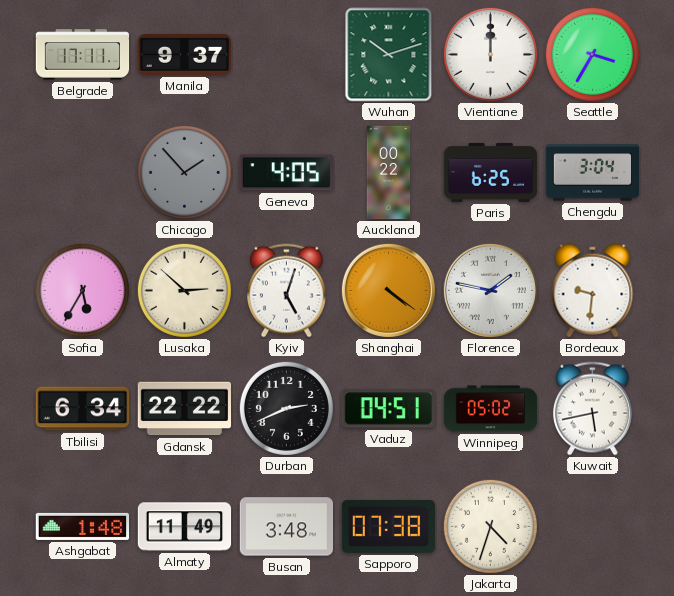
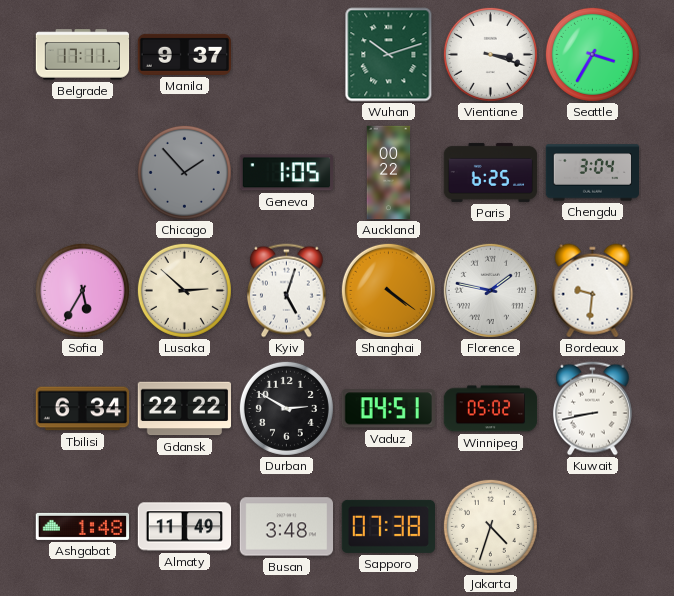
Vientiane: 12:00 -> 3:18
Geneva: 4:05 -> 1:05
Durban: 2:41 -> 2:50
Kuwait: 5:43 -> 8:43
